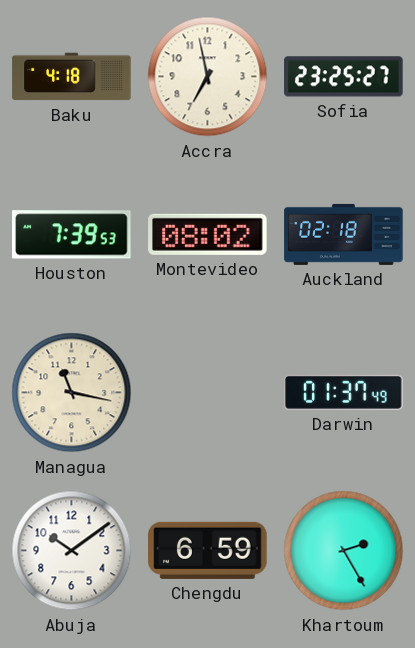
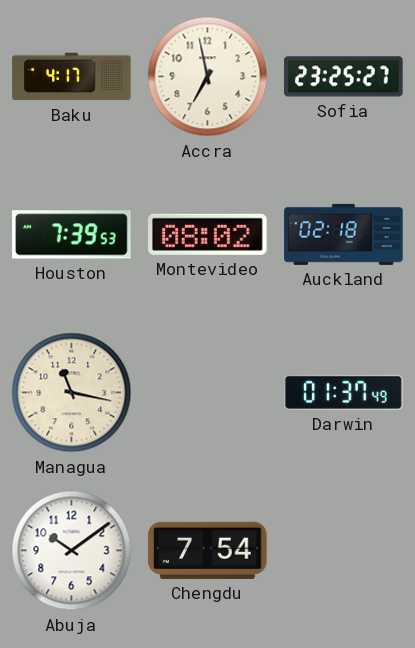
Baku: 4:18 -> 4:17
Chengdu: 6:59 -> 7:54
Khartoum: 2:25 -> none
